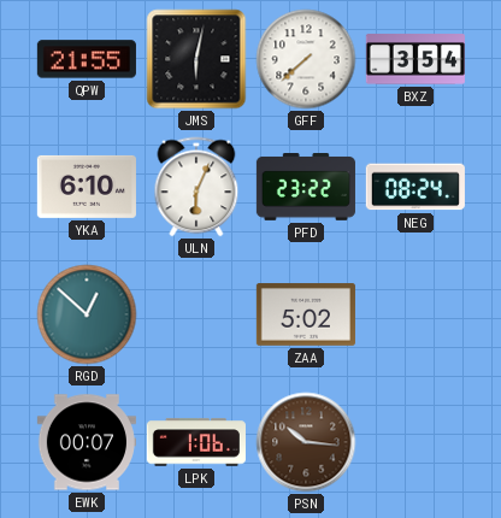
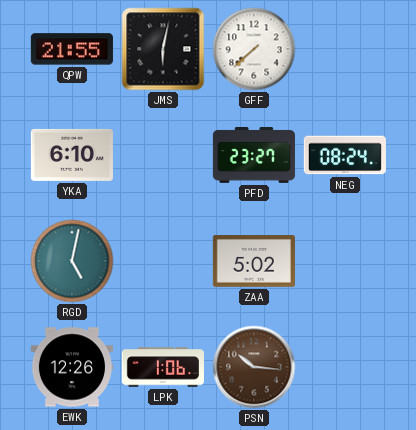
BXZ: 3:54 -> none
ULN: 6:04 -> none
PFD: 23:22 -> 23:27
RGD: 12:52 -> 5:02
EWK: 00:07 -> 12:26
